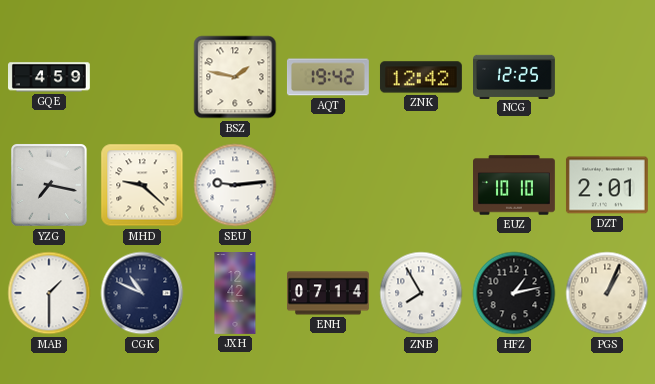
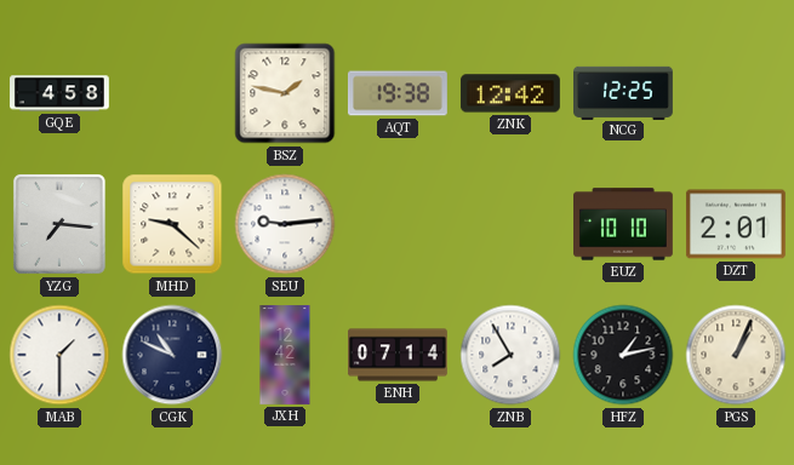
GQE: 4:59 -> 4:58
AQT: 19:42 -> 19:38
YZG: 7:17 -> 7:16
